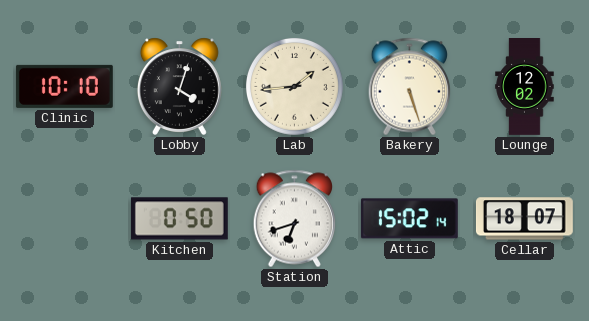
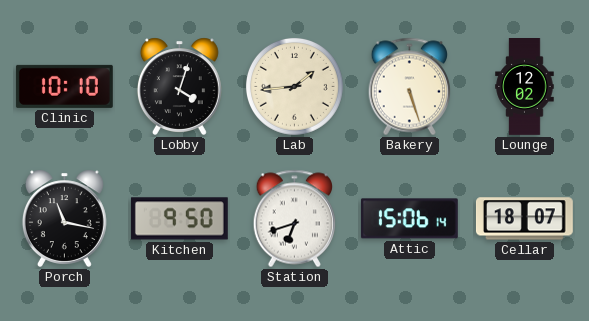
Porch: none -> 11:17
Kitchen: 0:50 -> 9:50
Attic: 15:02 -> 15:06
